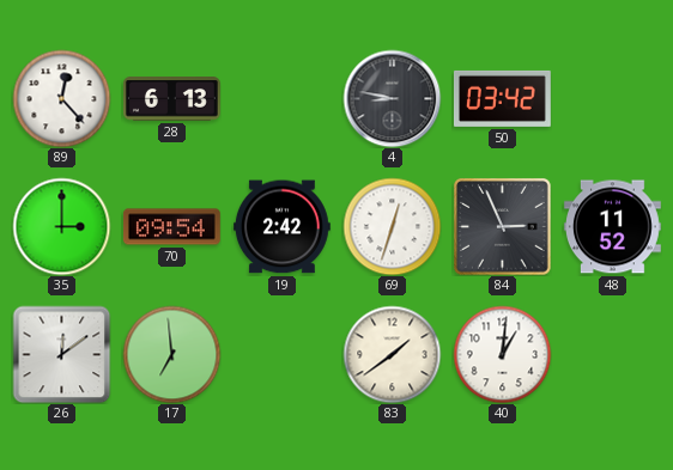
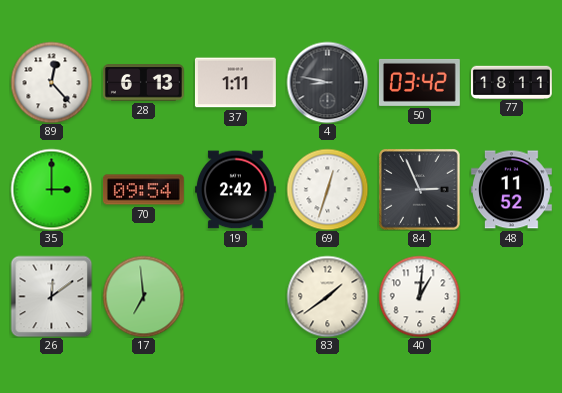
37: none -> 1:11
77: none -> 18:11
